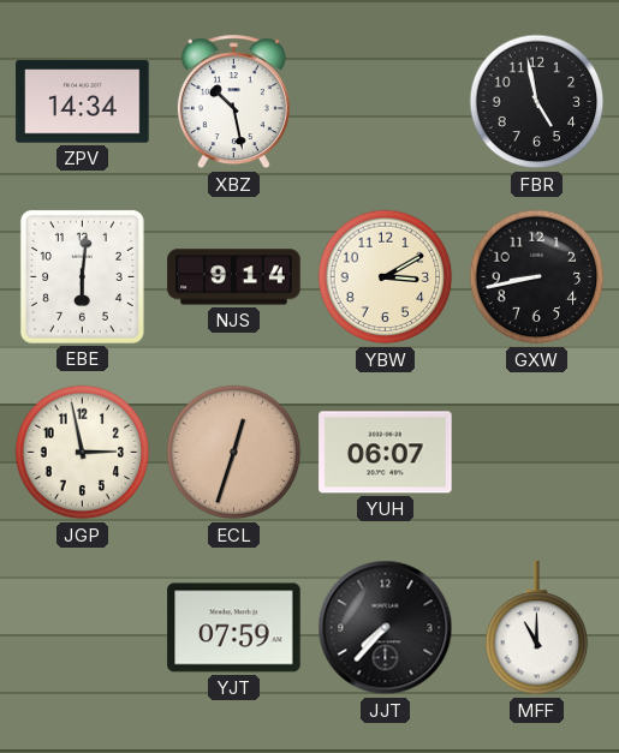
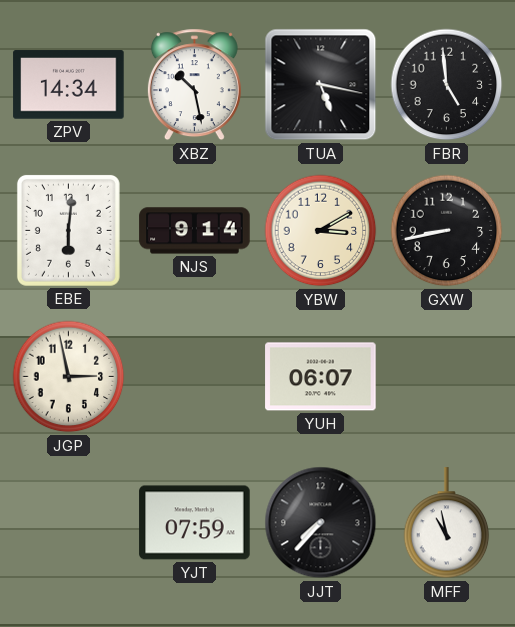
TUA: none -> 5:17
FBR: 4:58 -> 4:59
ECL: 12:33 -> none
MFF: 11:00 -> 10:58
